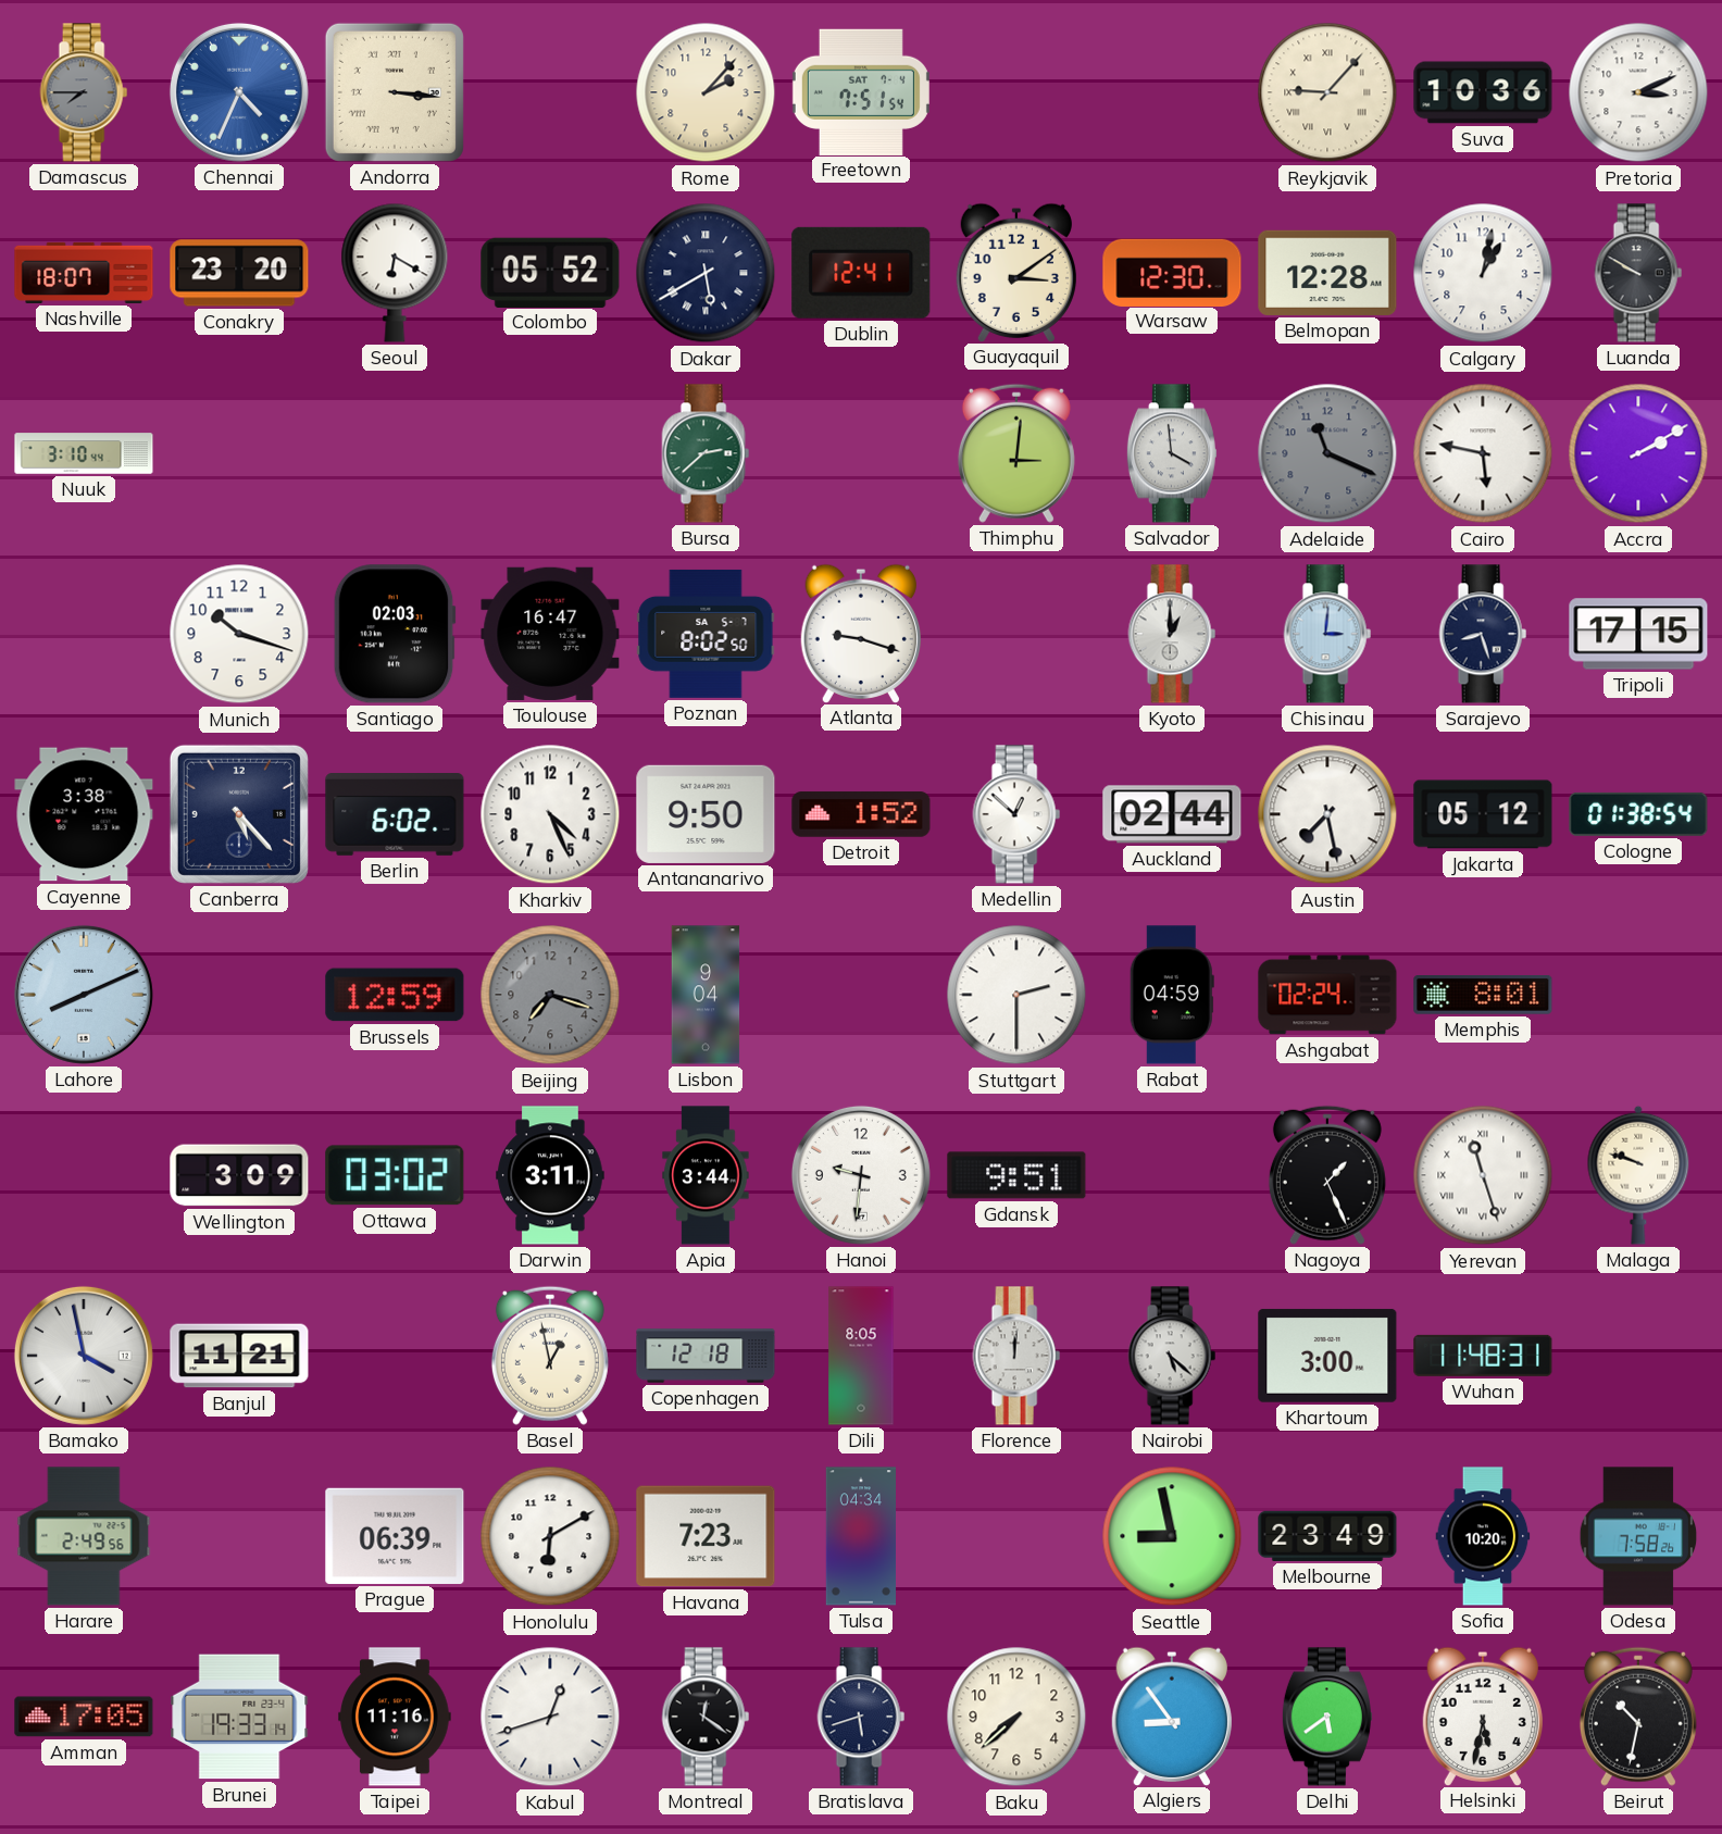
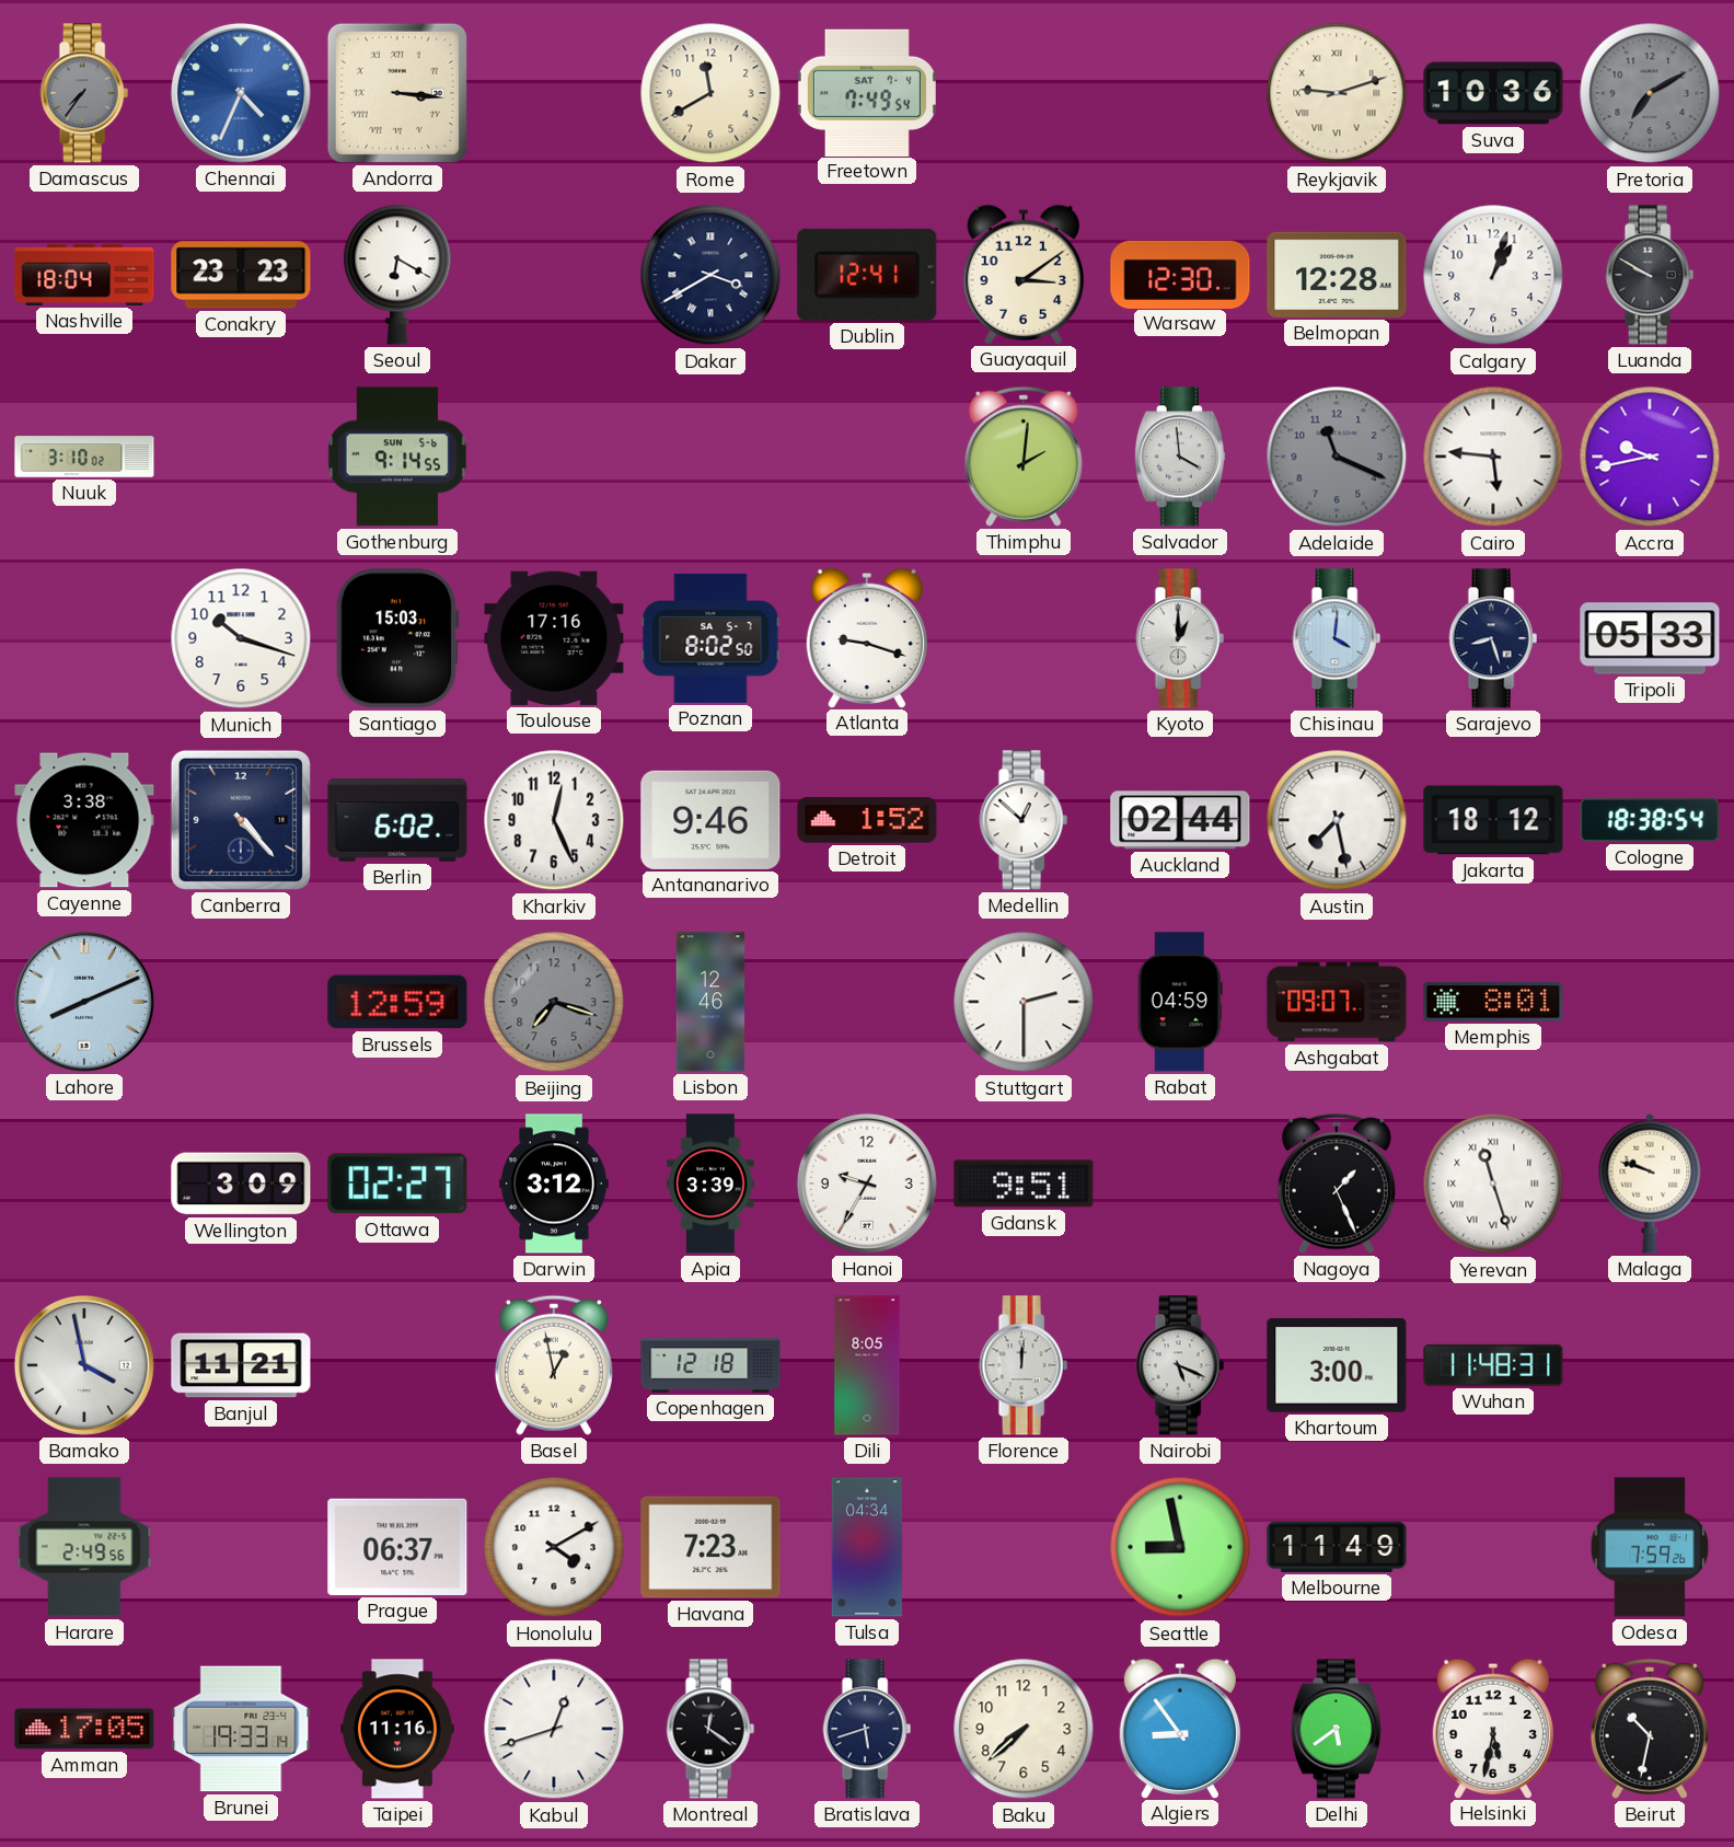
Damascus: 7:45 -> 7:36
Rome: 2:07 -> 11:40
Freetown: 7:51 -> 7:49
Reykjavik: 9:07 -> 9:12
Pretoria: 3:11 -> 7:10
Pretoria dial: white -> grey
Nashville: 18:07 -> 18:04
Conakry: 23:20 -> 23:23
Colombo: 05:52 -> none
Dakar: 5:40 -> 3:40
Calgary: 1:02 -> 1:03
Nuuk: 3:10:44 -> 3:10:02
Gothenburg: none -> 9:14
Bursa: 2:38 -> none
Thimphu: 3:01 -> 2:01
Cairo: 5:47 -> 5:46
Accra: 2:10 -> 9:43
Santiago: 02:03 -> 15:03
Toulouse: 16:47 -> 17:16
Chisinau: 3:01 -> 4:01
Tripoli: 17:15 -> 05:33
Canberra: 5:23 -> 4:23
Kharkiv: 4:26 -> 12:26
Antananarivo: 9:50 -> 9:46
Jakarta: 05:12 -> 18:12
Cologne: 01:38 -> 18:38
Lisbon: 9:04 -> 12:46
Ashgabat: 02:24 -> 09:07
Ottawa: 03:02 -> 02:27
Darwin: 3:11 -> 3:12
Apia: 3:44 -> 3:39
Hanoi: 9:31 -> 9:35
Nairobi: 5:22 -> 5:19
Prague: 06:39 -> 06:37
Honolulu: 6:10 -> 4:10
Melbourne: 23:49 -> 11:49
Sofia: 10:20 -> none
Odesa: 7:58 -> 7:59
